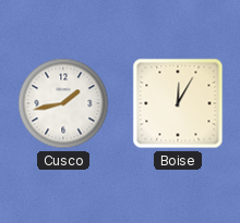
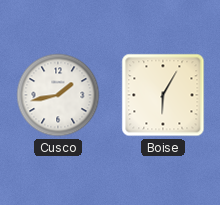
Boise: 12:05 -> 6:05
